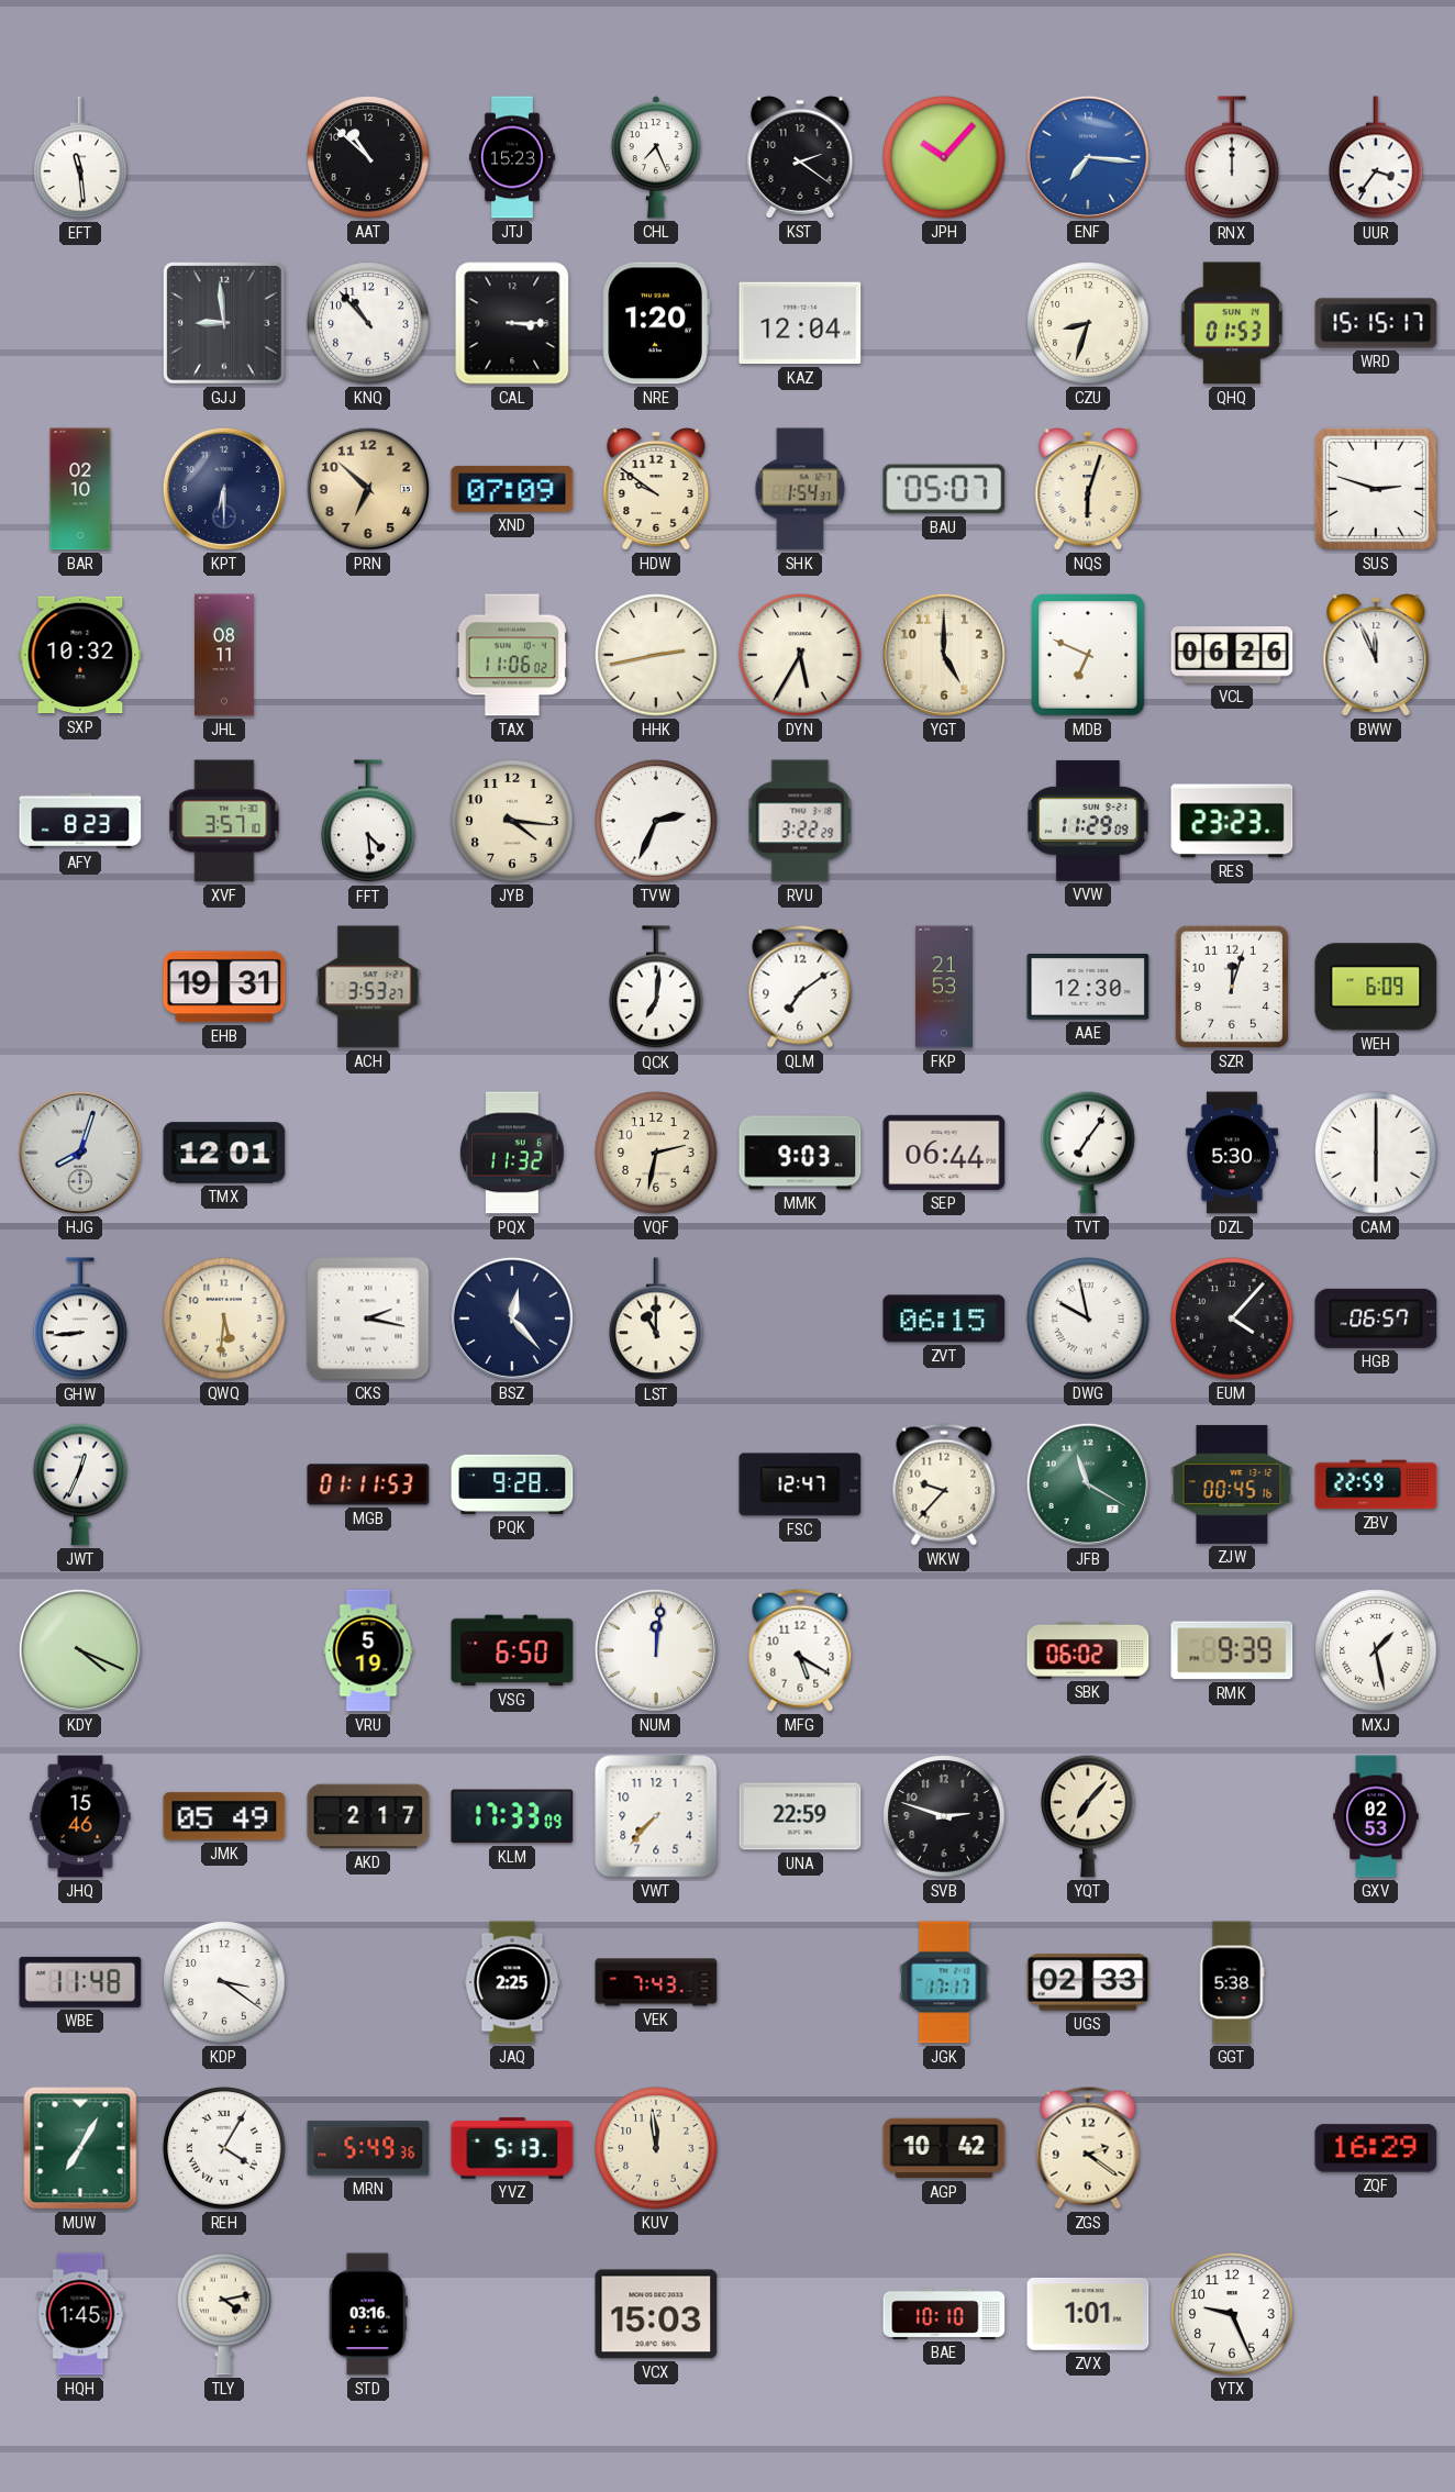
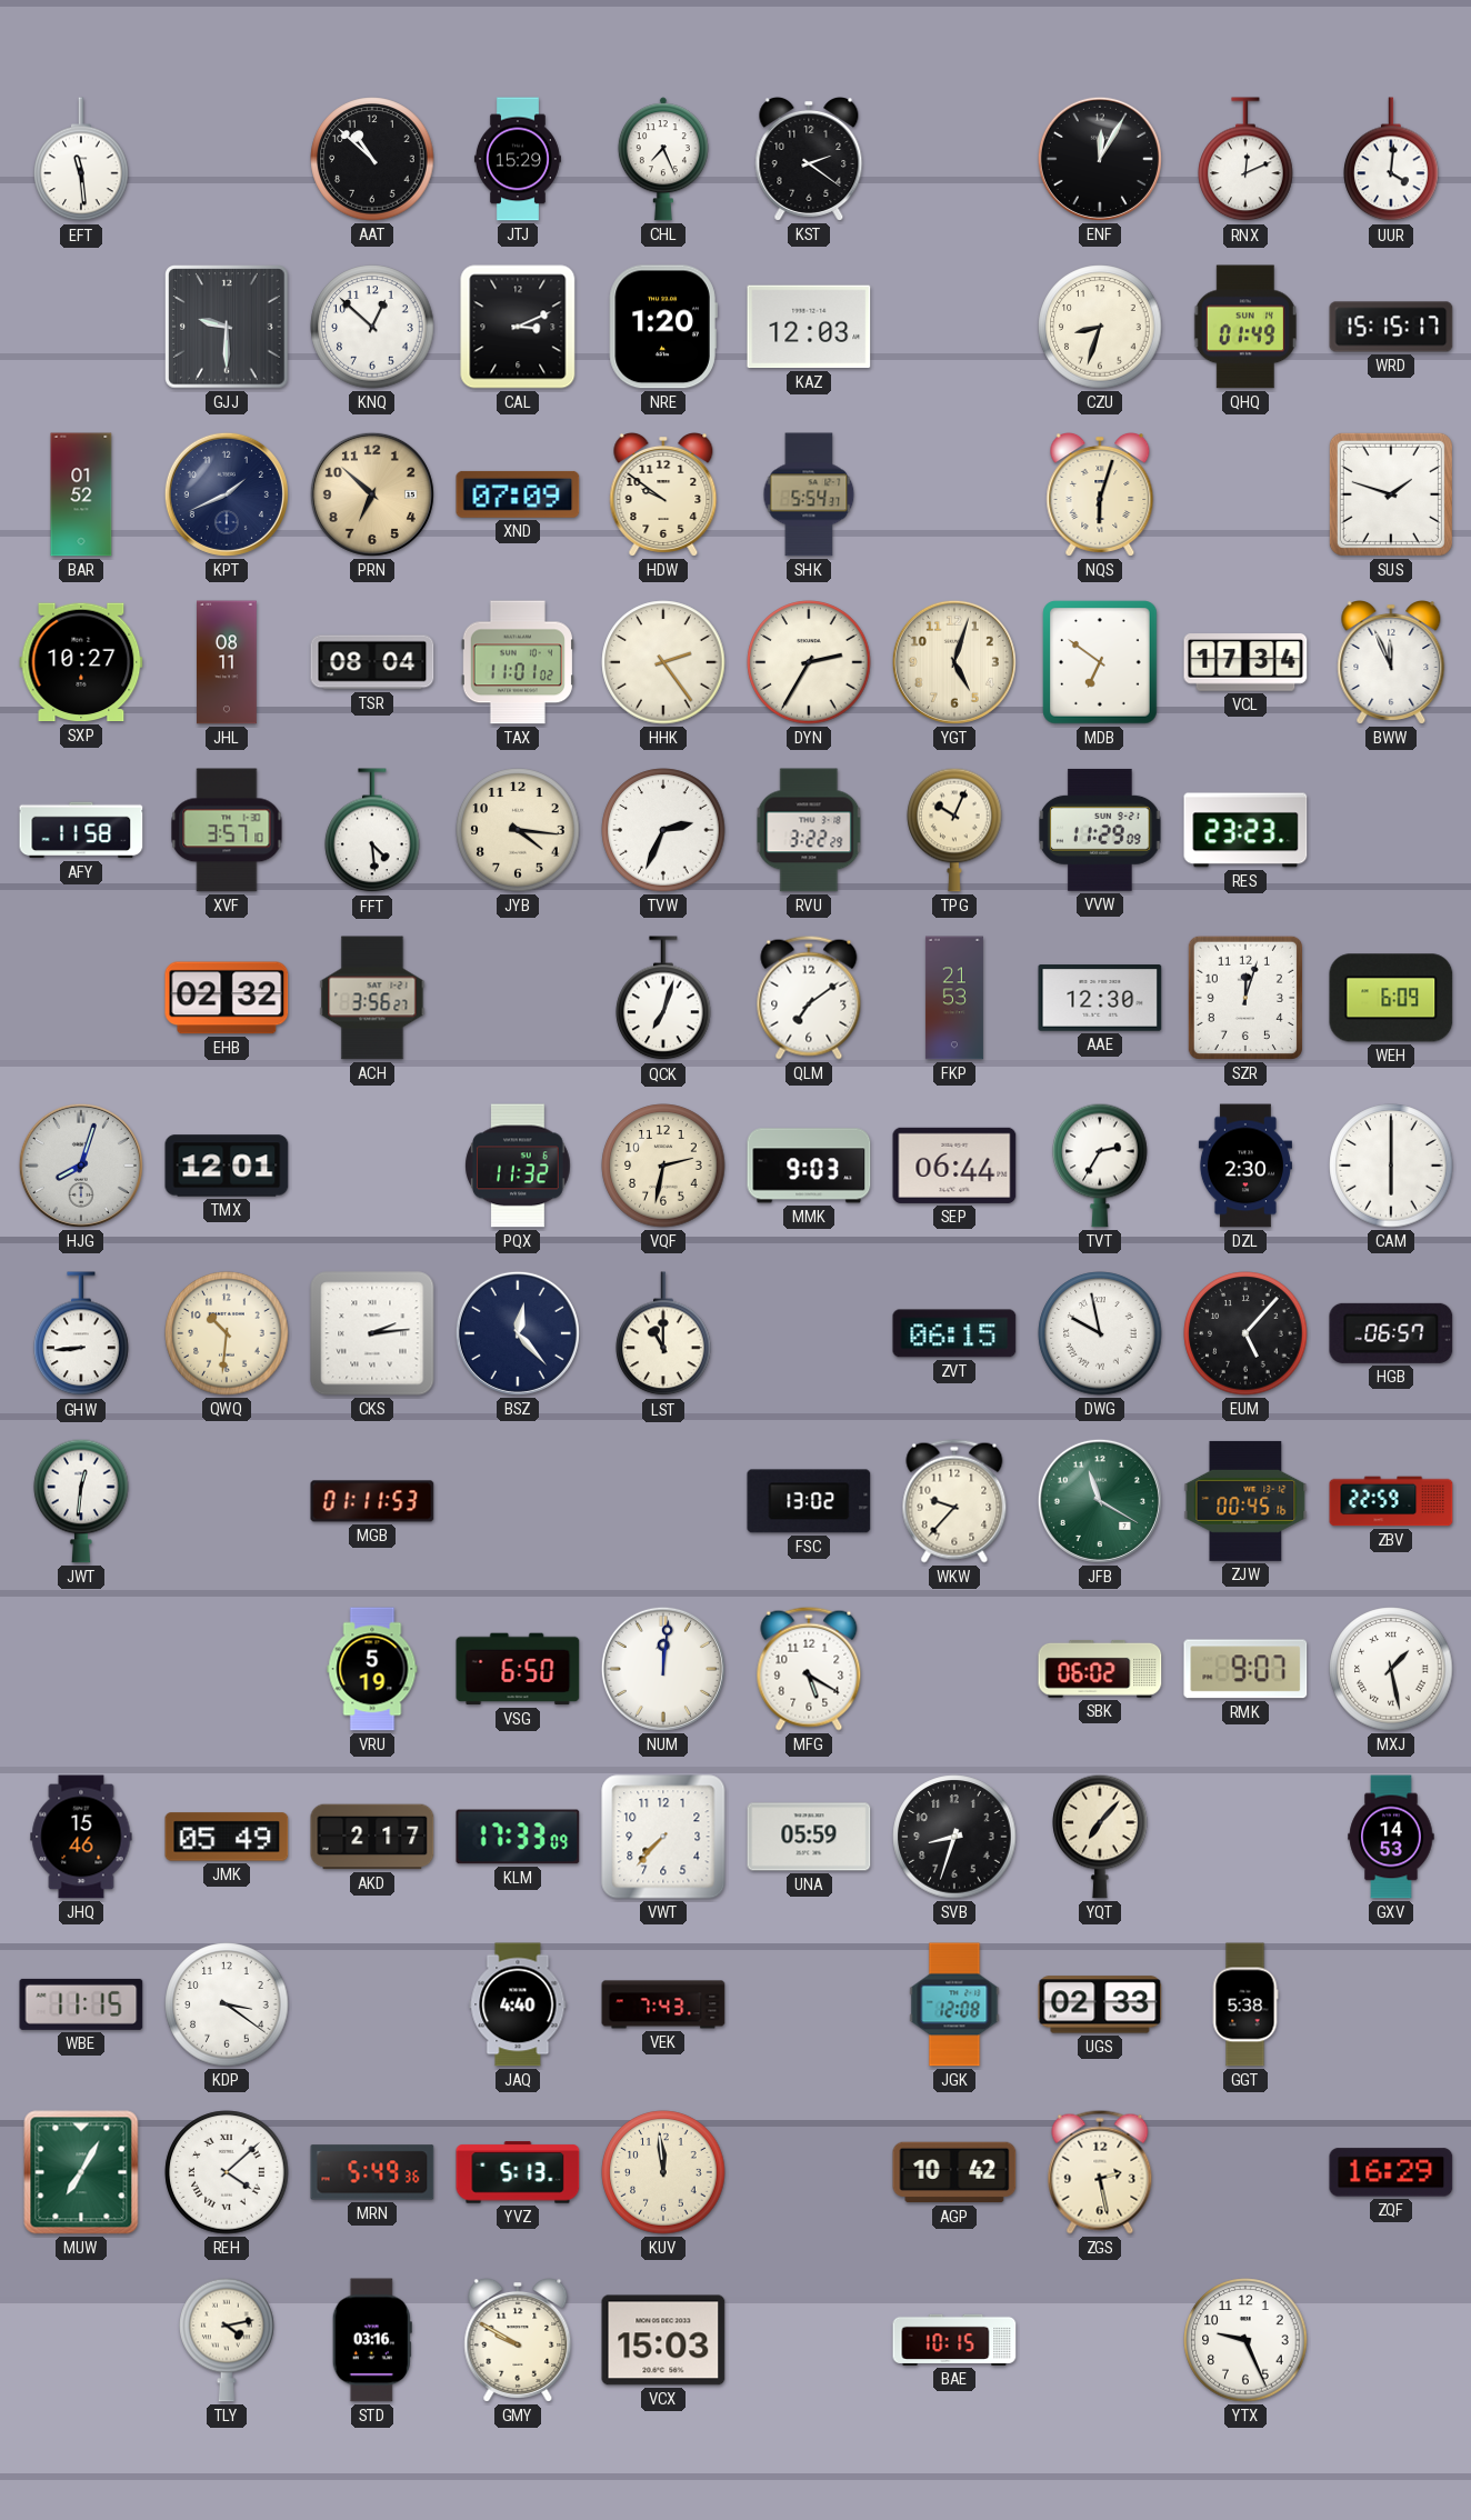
JTJ: 15:23 -> 15:29
JPH: 10:07 -> none
ENF: 7:16 -> 12:05
ENF dial: blue -> black
RNX: 12:00 -> 12:11
UUR: 3:36 -> 4:01
GJJ: 8:59 -> 9:30
KNQ: 10:53 -> 12:52
CAL: 3:15 -> 3:11
KAZ: 12:04 -> 12:03
QHQ: 01:53 -> 01:49
BAR: 02:10 -> 01:52
KPT: 6:30 -> 1:41
SHK: 1:54 -> 5:54
BAU: 05:07 -> none
SUS: 2:48 -> 1:48
SXP: 10:32 -> 10:27
TSR: none -> 08:04
TAX: 11:06 -> 11:01
HHK: 2:43 -> 2:24
DYN: 5:35 -> 2:35
YGT: 5:00 -> 5:03
MDB: 6:49 -> 6:51
VCL: 06:26 -> 17:34
AFY: 8:23 -> 11:58
TPG: none -> 10:04
EHB: 19:31 -> 02:32
ACH: 3:53 -> 3:56
QCK: 7:01 -> 7:03
TVT: 7:06 -> 2:35
DZL: 5:30 -> 2:30
QWQ: 5:31 -> 10:31
CKS: 2:17 -> 2:14
EUM: 4:07 -> 5:07
JWT: 12:34 -> 12:31
PQK: 9:28 -> none
FSC: 12:47 -> 13:02
KDY: 4:19 -> none
RMK: 9:39 -> 9:07
UNA: 22:59 -> 05:59
SVB: 2:48 -> 8:33
GXV: 02:53 -> 14:53
WBE: 11:48 -> 11:15
JAQ: 2:25 -> 4:40
JGK: 17:17 -> 12:08
REH: 4:05 -> 4:08
ZGS: 2:21 -> 2:28
HQH: 1:45 -> none
GMY: none -> 9:50
BAE: 10:10 -> 10:15
ZVX: 1:01 -> none
